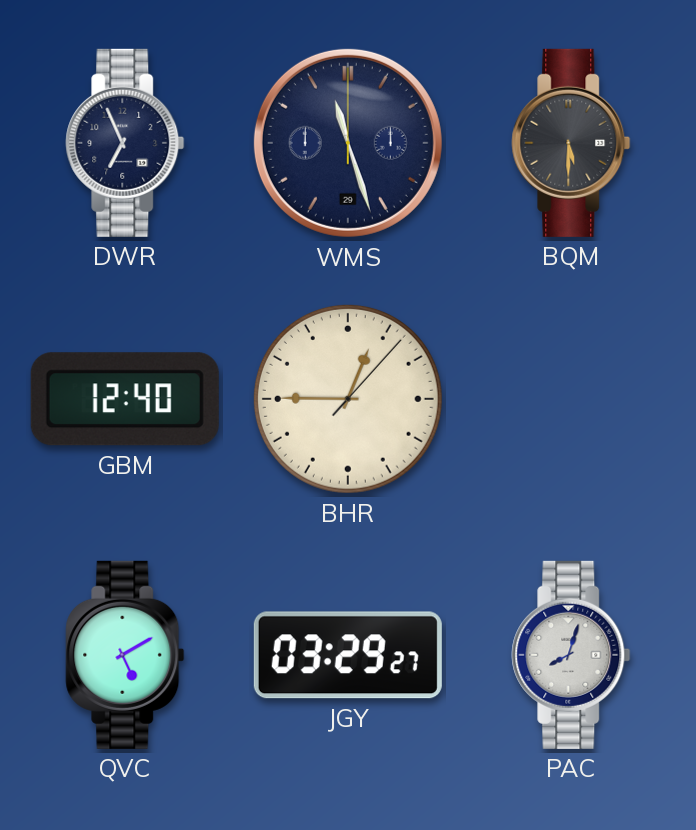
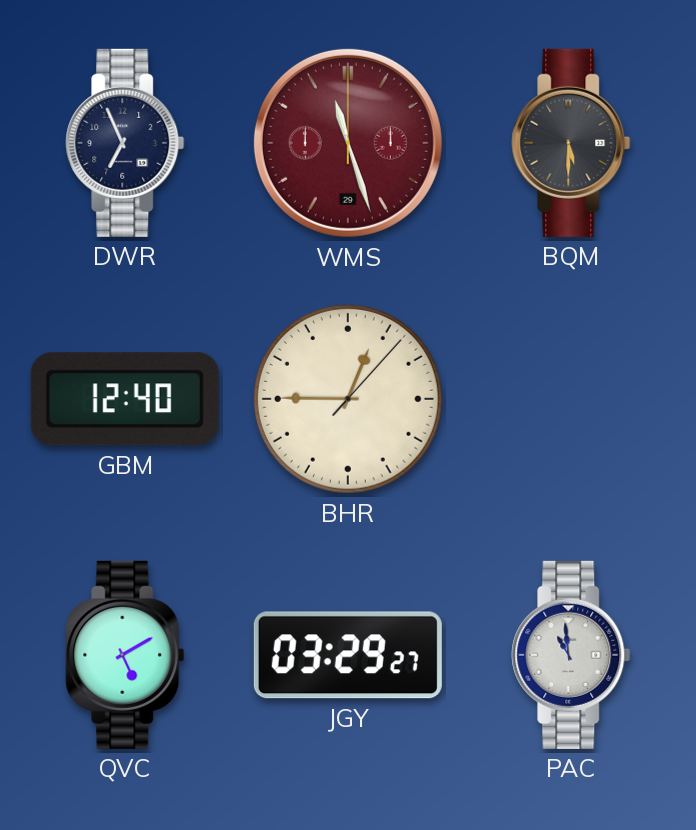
WMS dial: navy -> burgundy
PAC: 8:03 -> 10:59
